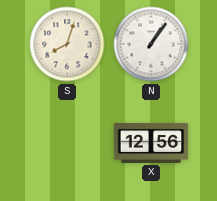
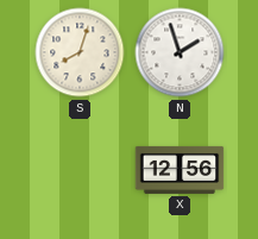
N: 1:06 -> 1:57
